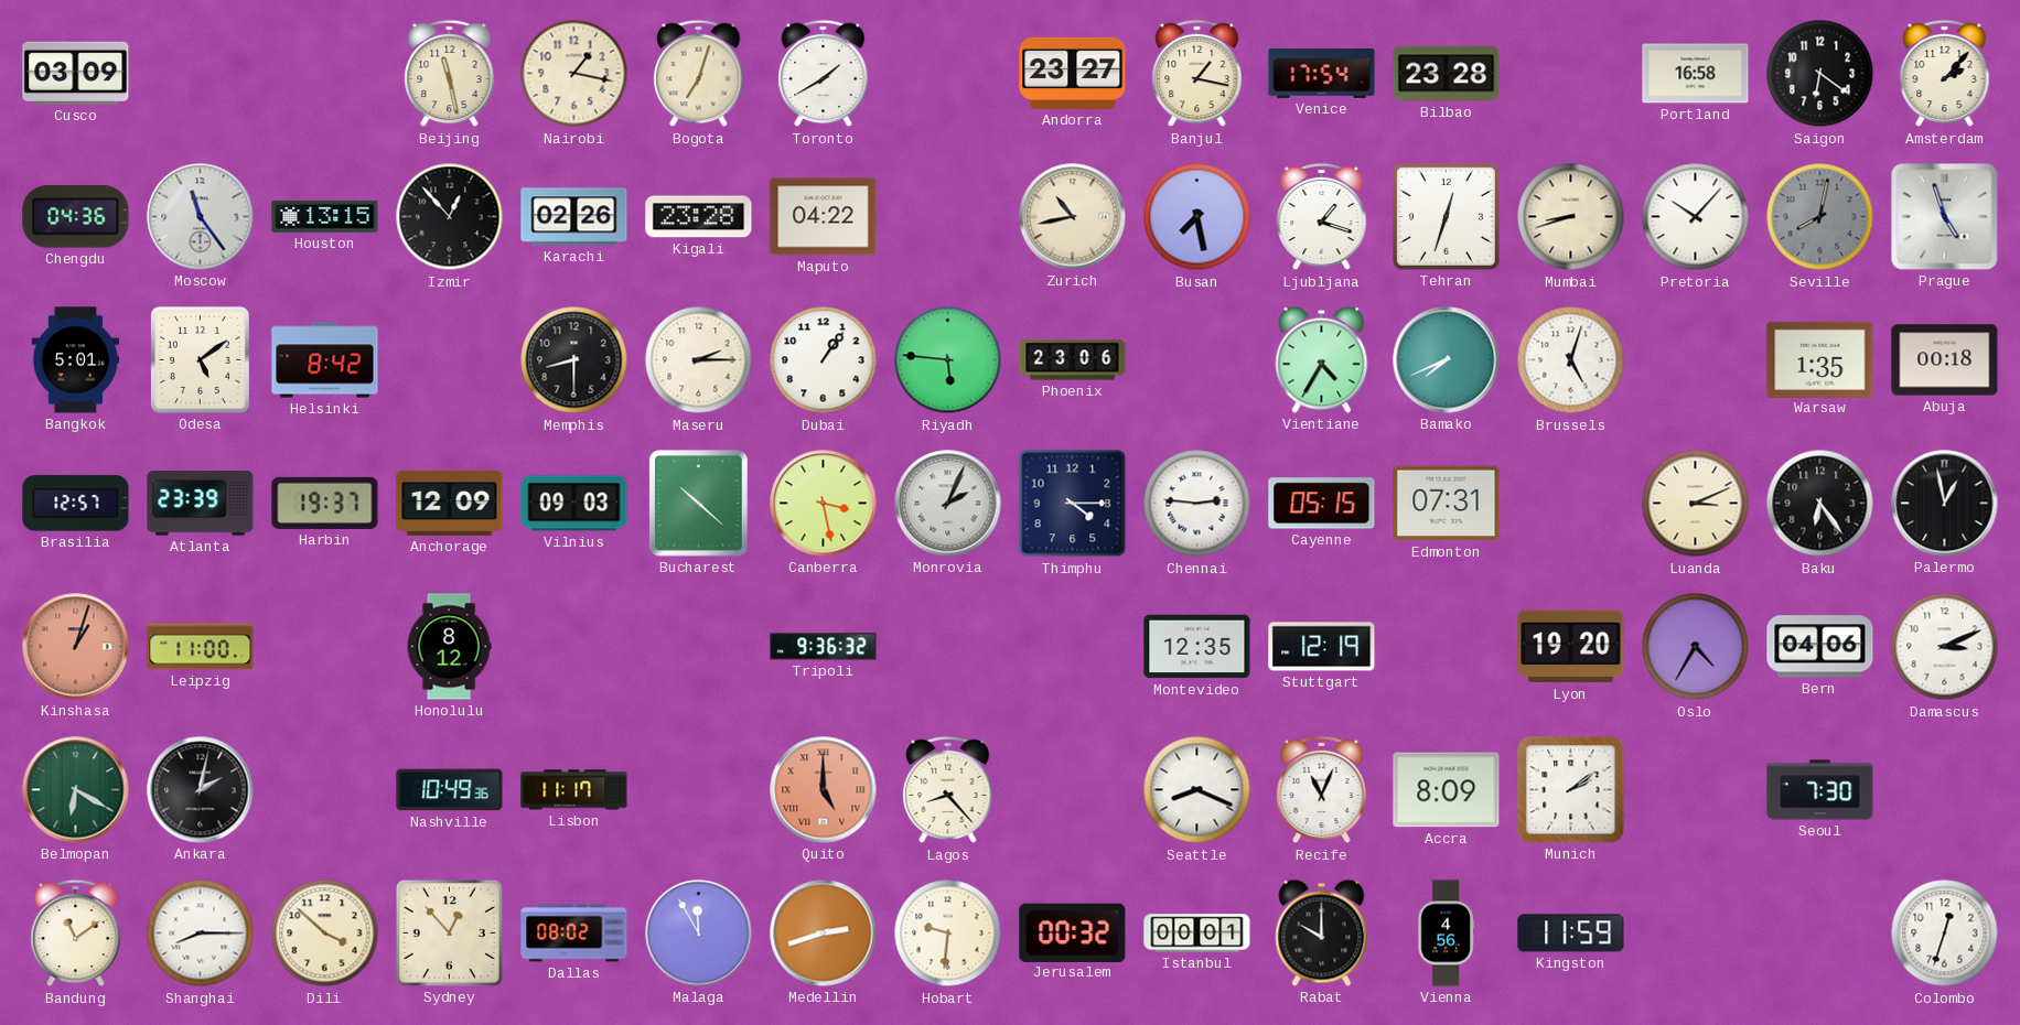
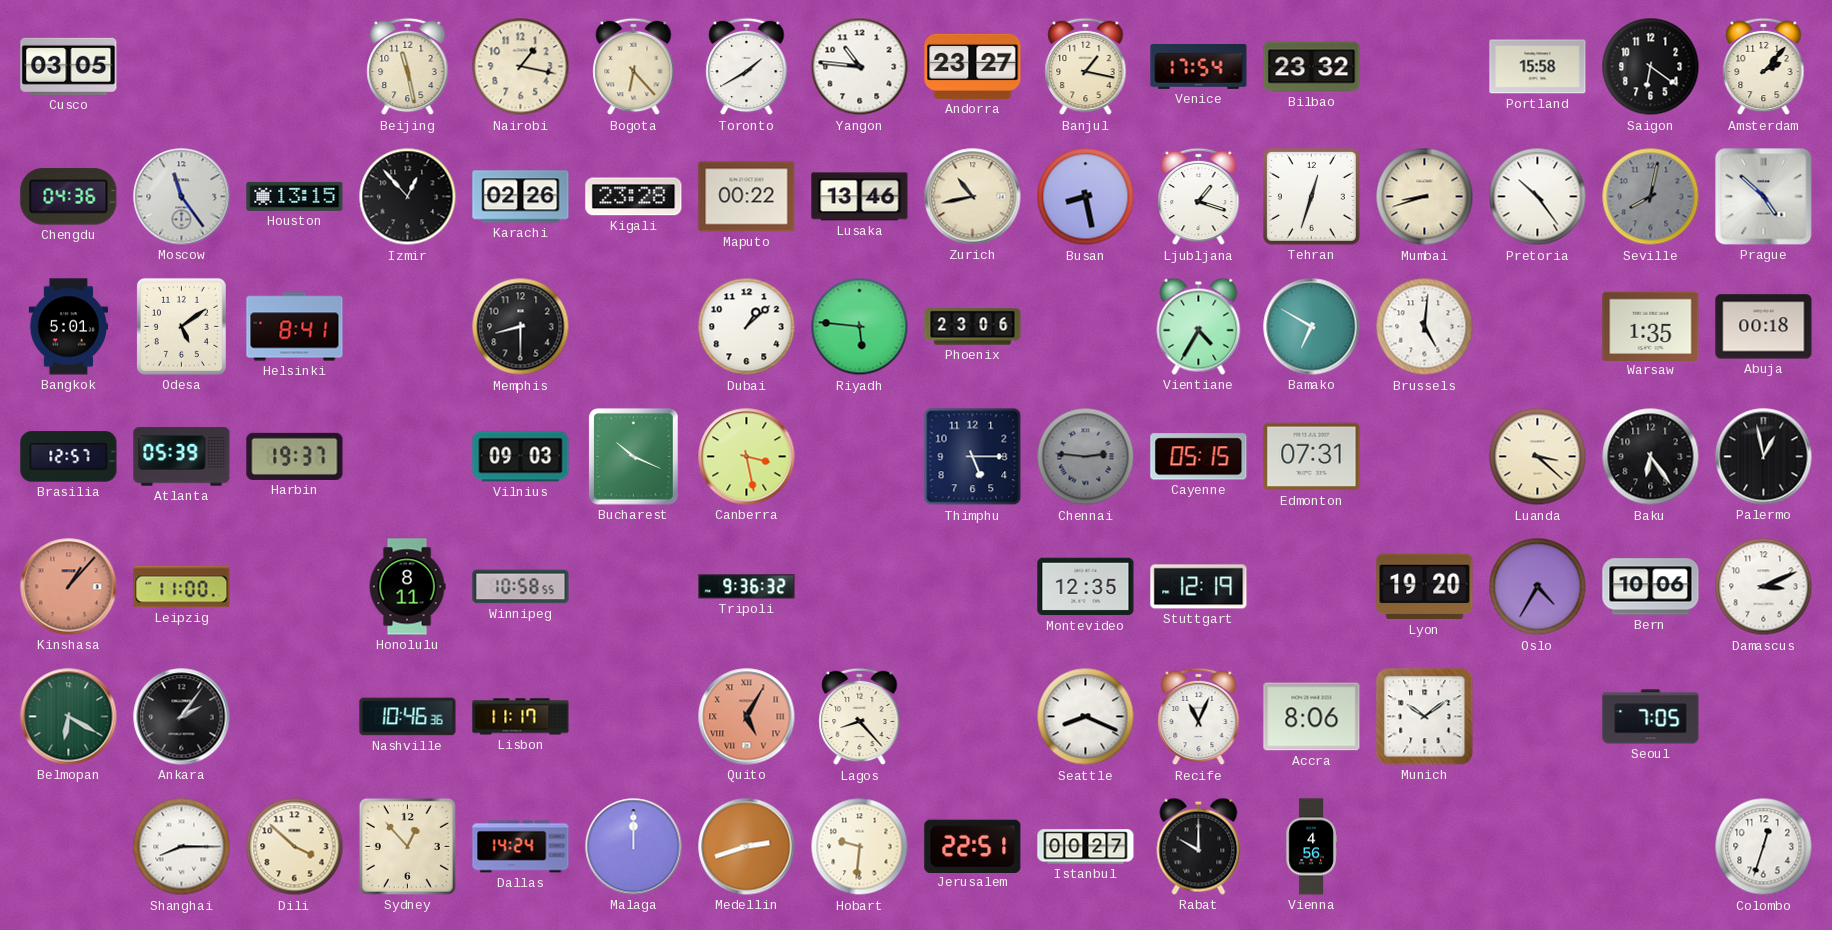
Cusco: 03:09 -> 03:05
Bogota: 7:03 -> 6:23
Yangon: none -> 10:46
Bilbao: 23:28 -> 23:32
Portland: 16:58 -> 15:58
Maputo: 04:22 -> 00:22
Lusaka: none -> 13:46
Busan: 7:28 -> 8:28
Pretoria: 10:07 -> 10:24
Prague: 4:57 -> 4:52
Helsinki: 8:42 -> 8:41
Maseru: 2:15 -> none
Dubai: 1:06 -> 1:08
Bamako: 7:41 -> 6:50
Brussels: 5:03 -> 5:01
Atlanta: 23:39 -> 05:39
Anchorage: 12:09 -> none
Bucharest: 10:22 -> 10:19
Monrovia: 2:04 -> none
Thimphu: 4:15 -> 5:15
Chennai dial: white -> grey
Luanda: 3:11 -> 3:22
Kinshasa: 1:03 -> 1:07
Honolulu: 8:12 -> 8:11
Winnipeg: none -> 10:58
Bern: 04:06 -> 10:06
Ankara: 2:02 -> 2:06
Nashville: 10:49 -> 10:46
Quito: 5:00 -> 5:05
Accra: 8:09 -> 8:06
Munich: 2:09 -> 10:09
Seoul: 7:30 -> 7:05
Bandung: 11:09 -> none
Dallas: 08:02 -> 14:24
Malaga: 11:55 -> 12:00
Jerusalem: 00:32 -> 22:51
Istanbul: 00:01 -> 00:27
Kingston: 11:59 -> none
